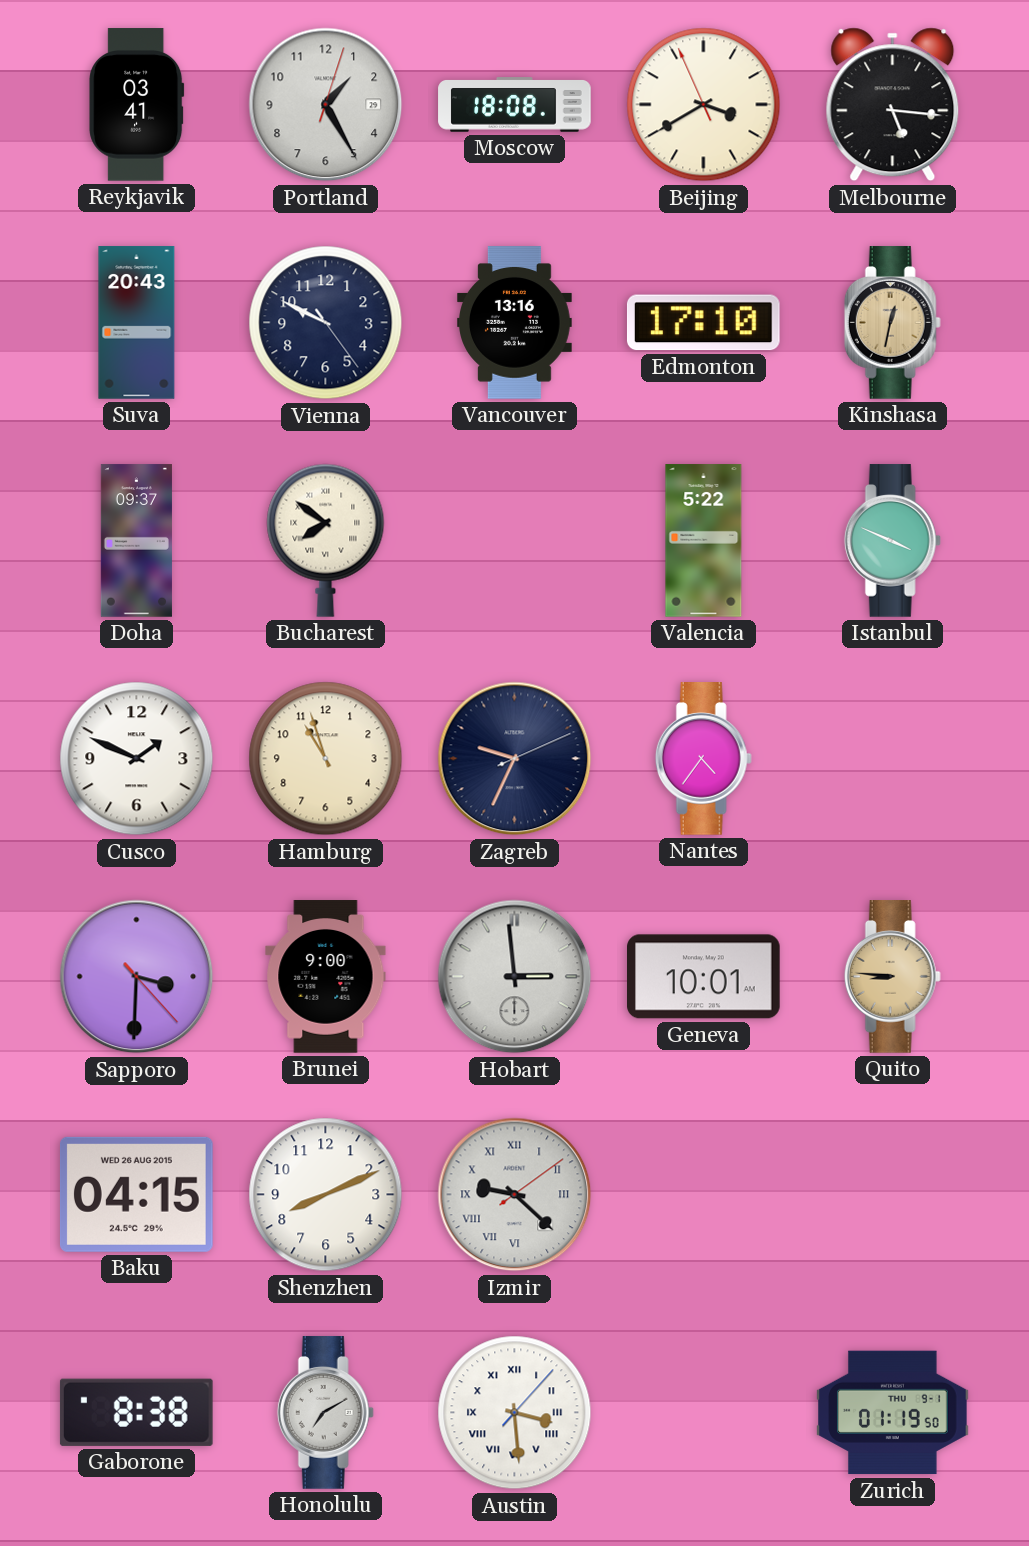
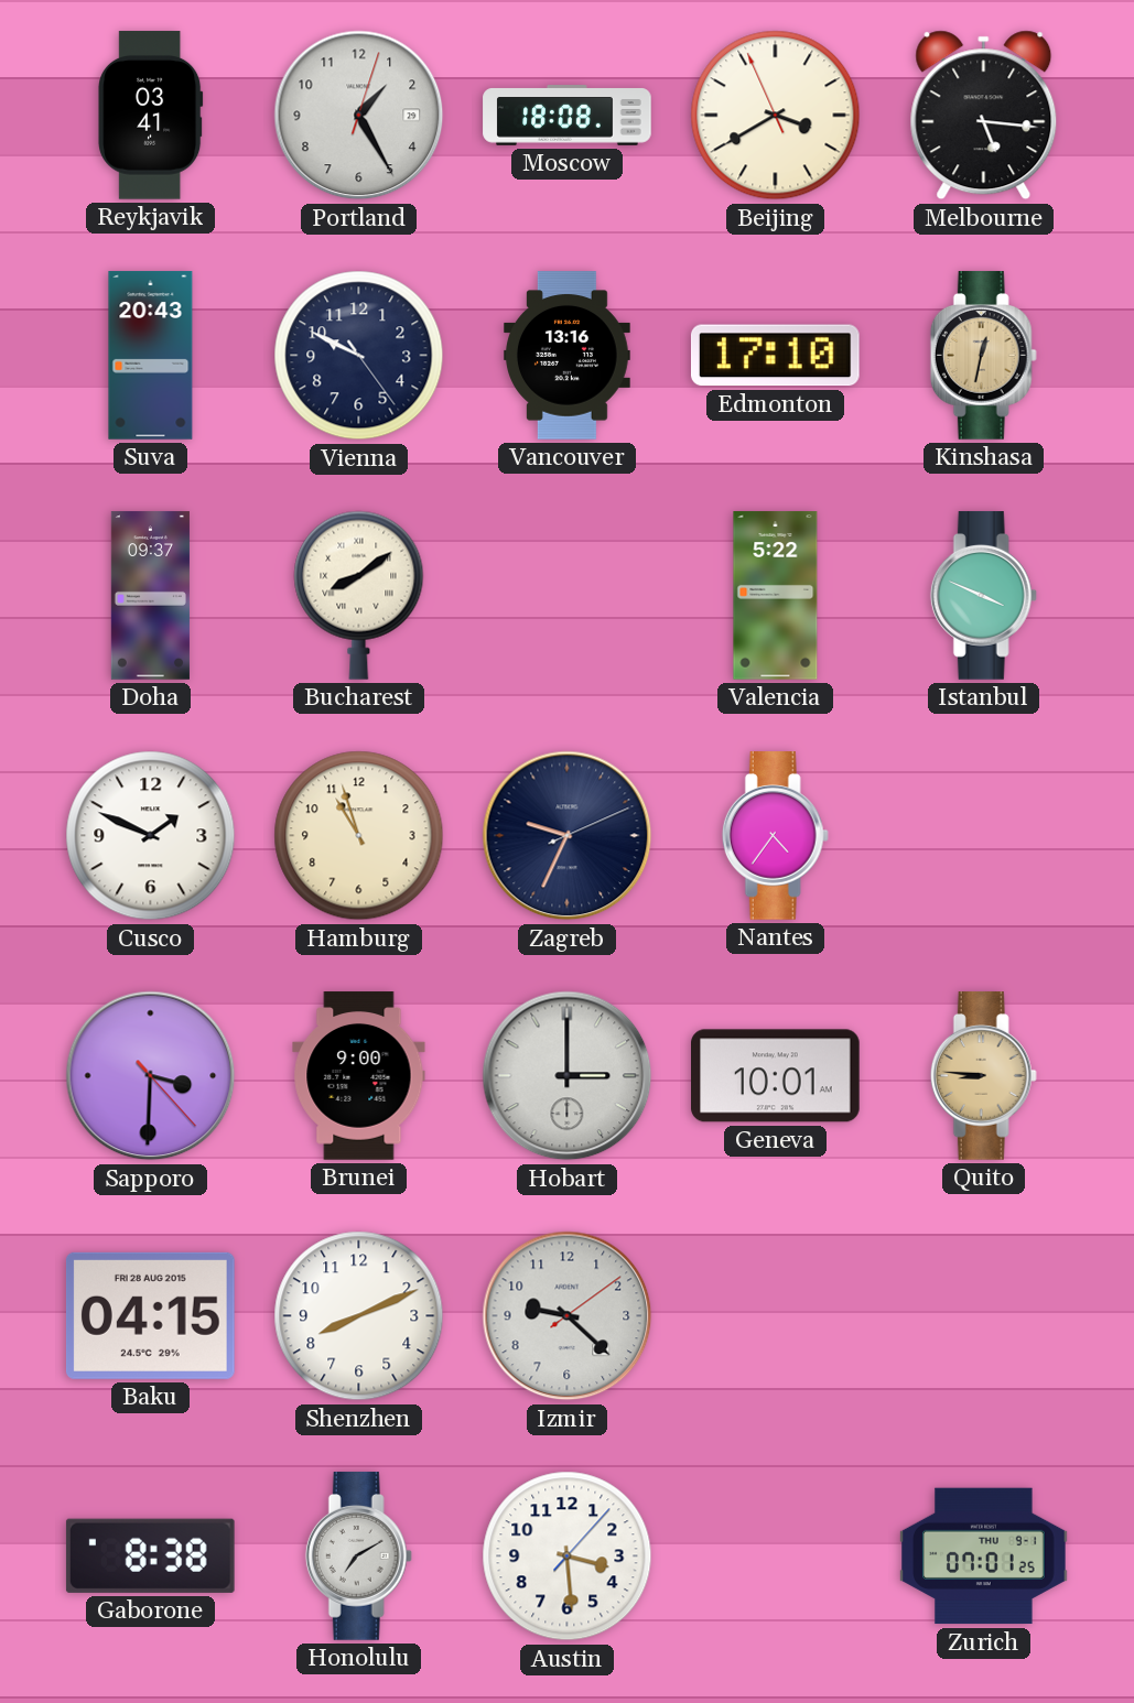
Bucharest: 7:51 -> 8:09
Hobart: 2:59 -> 3:00
Baku date: WED 26 AUG 2015 -> FRI 28 AUG 2015
Izmir numerals: Roman -> Arabic
Austin numerals: Roman -> Arabic
Zurich: 01:19 -> 07:01
